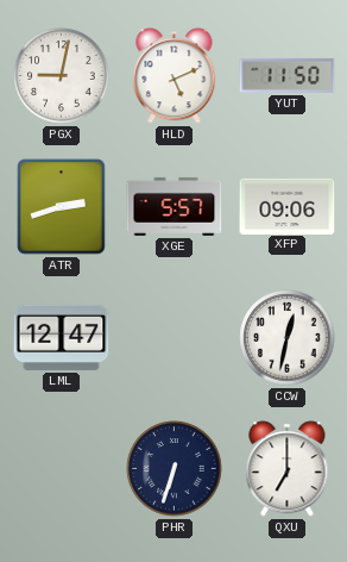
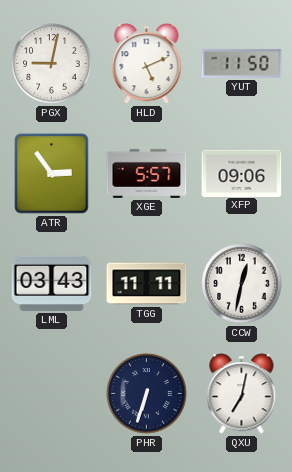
ATR: 2:42 -> 2:54
LML: 12:47 -> 03:43
TGG: none -> 11:11
QXU: 7:00 -> 7:02
